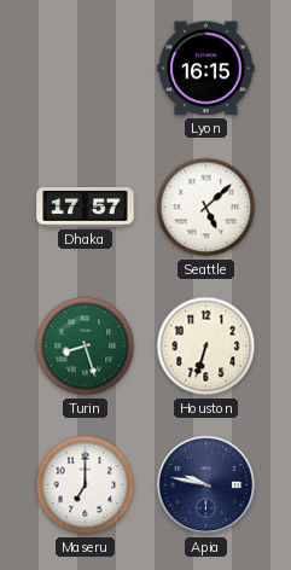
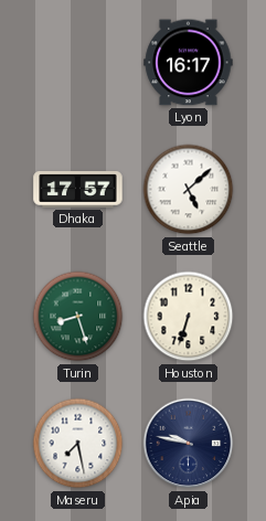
Lyon: 16:15 -> 16:17
Maseru: 7:00 -> 7:28
